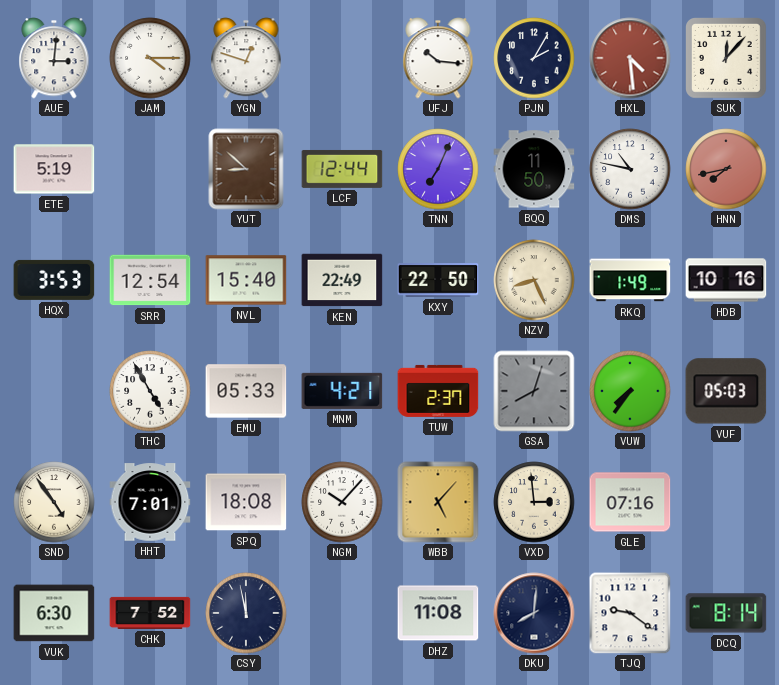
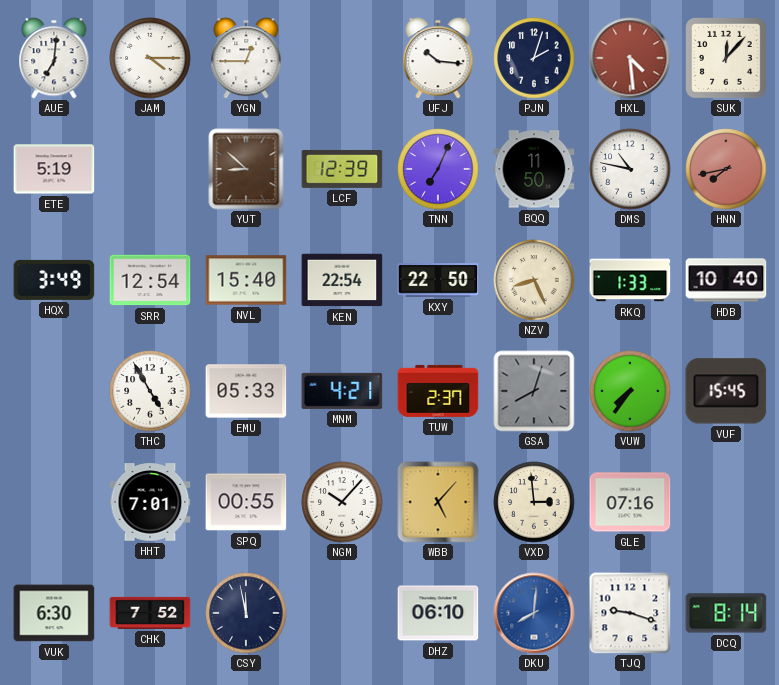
AUE: 3:01 -> 7:01
YGN: 12:48 -> 12:45
PJN: 2:05 -> 2:03
LCF: 12:44 -> 12:39
HQX: 3:53 -> 3:49
KEN: 22:49 -> 22:54
RKQ: 1:49 -> 1:33
HDB: 10:16 -> 10:40
VUF: 05:03 -> 15:45
SND: 4:54 -> none
SPQ: 18:08 -> 00:55
DHZ: 11:08 -> 06:10
DKU dial: navy -> blue
TJQ: 9:21 -> 9:18
